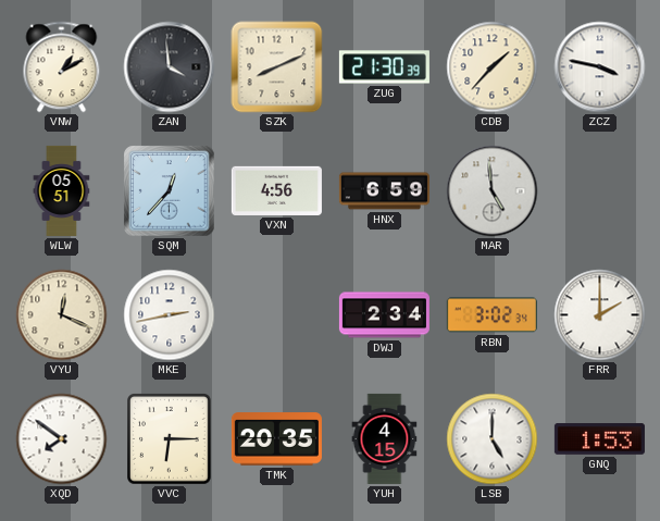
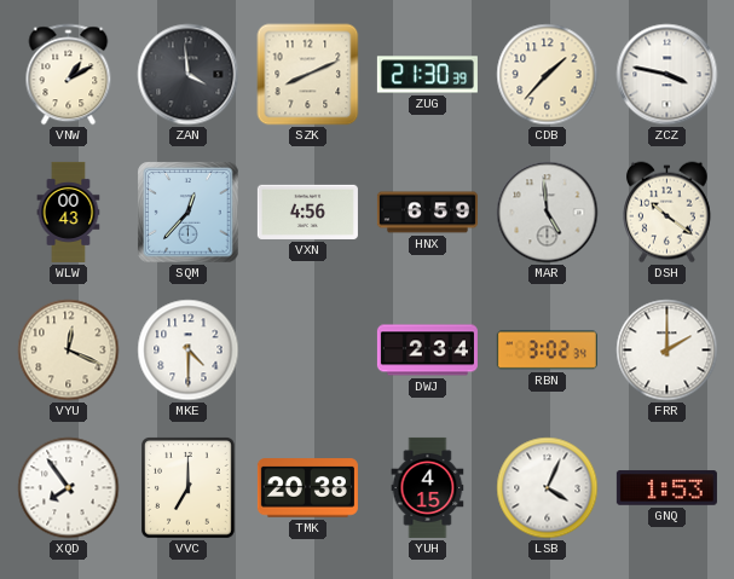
WLW: 05:51 -> 00:43
DSH: none -> 10:21
MKE: 2:43 -> 4:30
XQD: 7:51 -> 7:54
VVC: 6:15 -> 7:00
TMK: 20:35 -> 20:38
LSB: 5:00 -> 4:04
